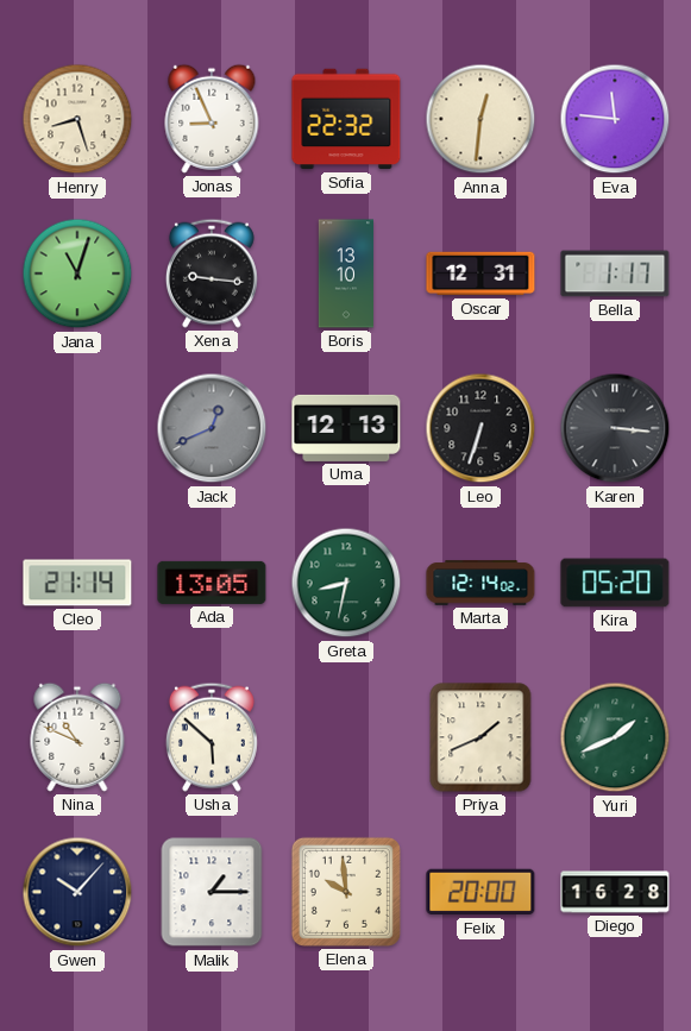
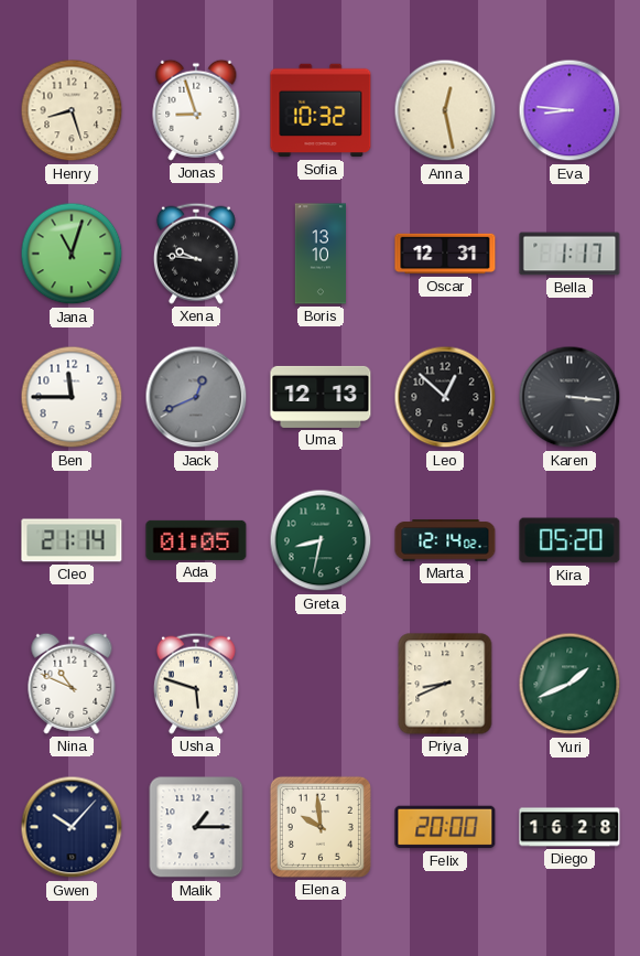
Jonas: 8:56 -> 8:57
Sofia: 22:32 -> 10:32
Anna: 12:31 -> 12:28
Eva: 11:46 -> 8:46
Xena: 9:16 -> 9:46
Ben: none -> 11:45
Leo: 6:33 -> 12:52
Ada: 13:05 -> 01:05
Usha: 5:52 -> 5:48
Priya: 1:41 -> 8:41
